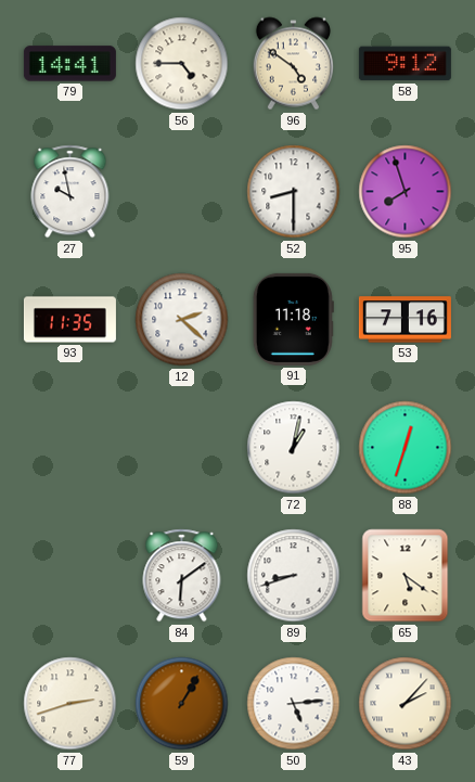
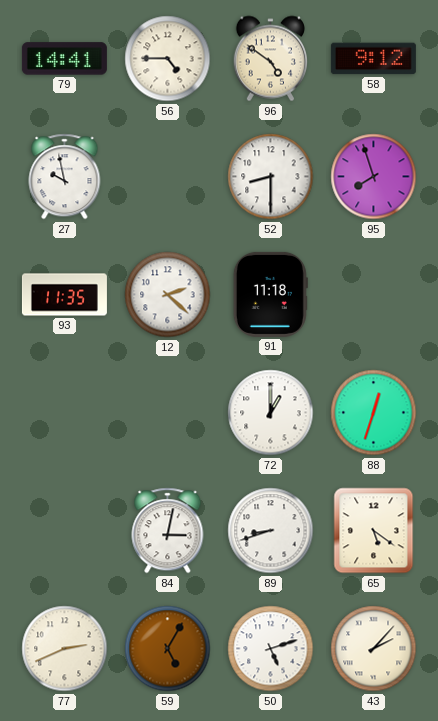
53: 7:16 -> none
72: 1:02 -> 1:00
84: 6:09 -> 3:02
77: 2:42 -> 2:41
59: 1:05 -> 5:05
50: 5:14 -> 5:12
